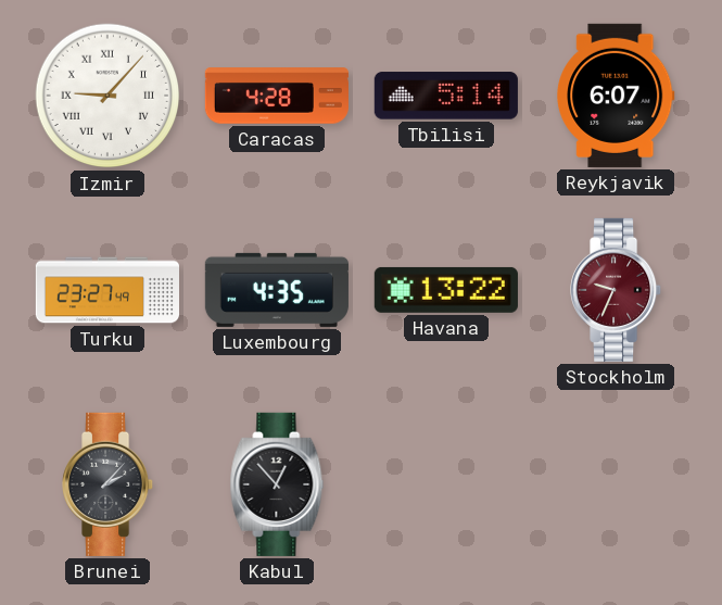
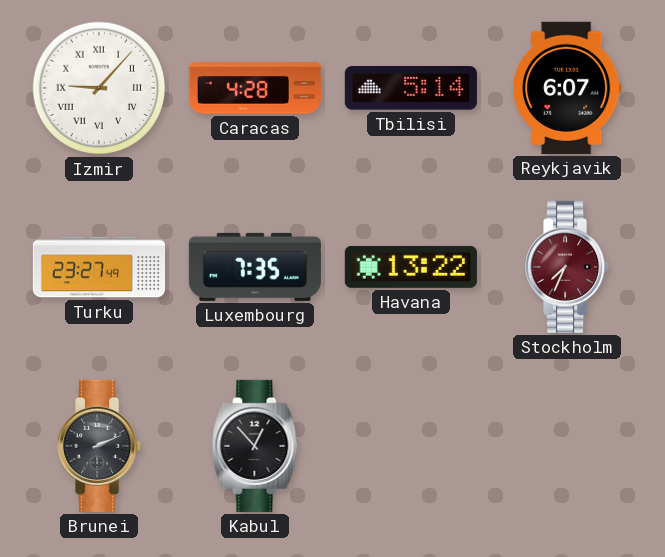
Luxembourg: 4:35 -> 7:35
Stockholm: 9:34 -> 7:34
Brunei: 2:07 -> 2:11
